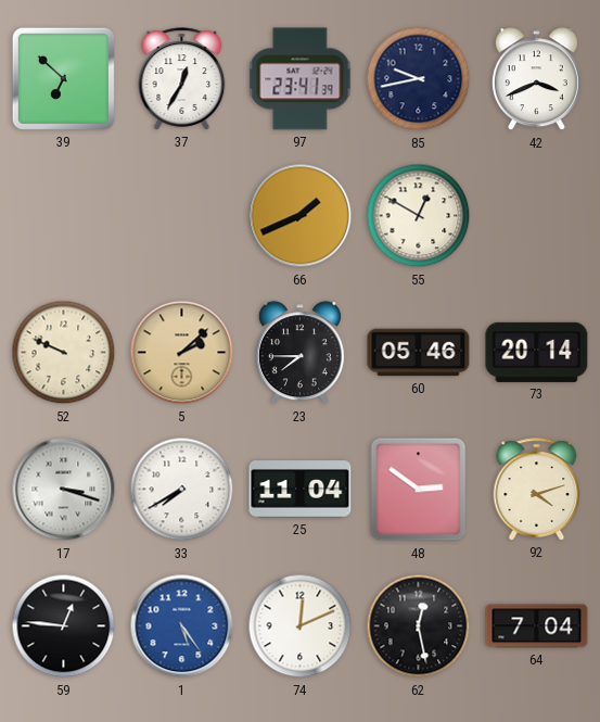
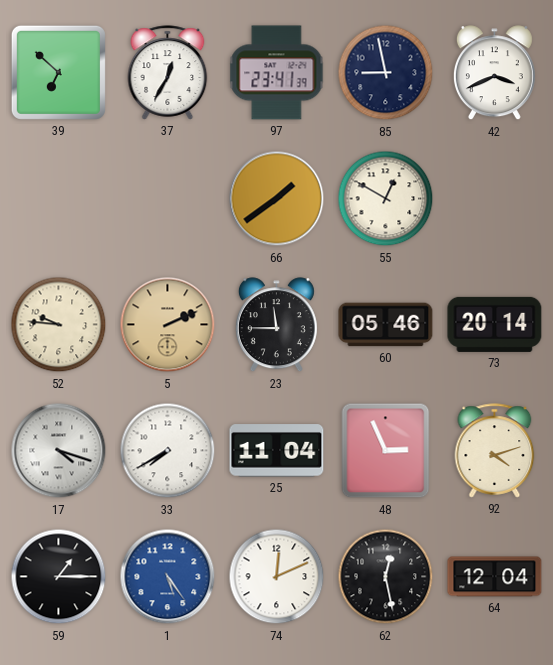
85: 9:43 -> 8:58
66: 1:41 -> 1:39
52: 9:49 -> 9:46
5: 2:08 -> 2:11
23: 7:45 -> 11:45
17: 3:18 -> 4:18
48: 2:51 -> 2:56
59: 12:46 -> 1:15
64: 7:04 -> 12:04
